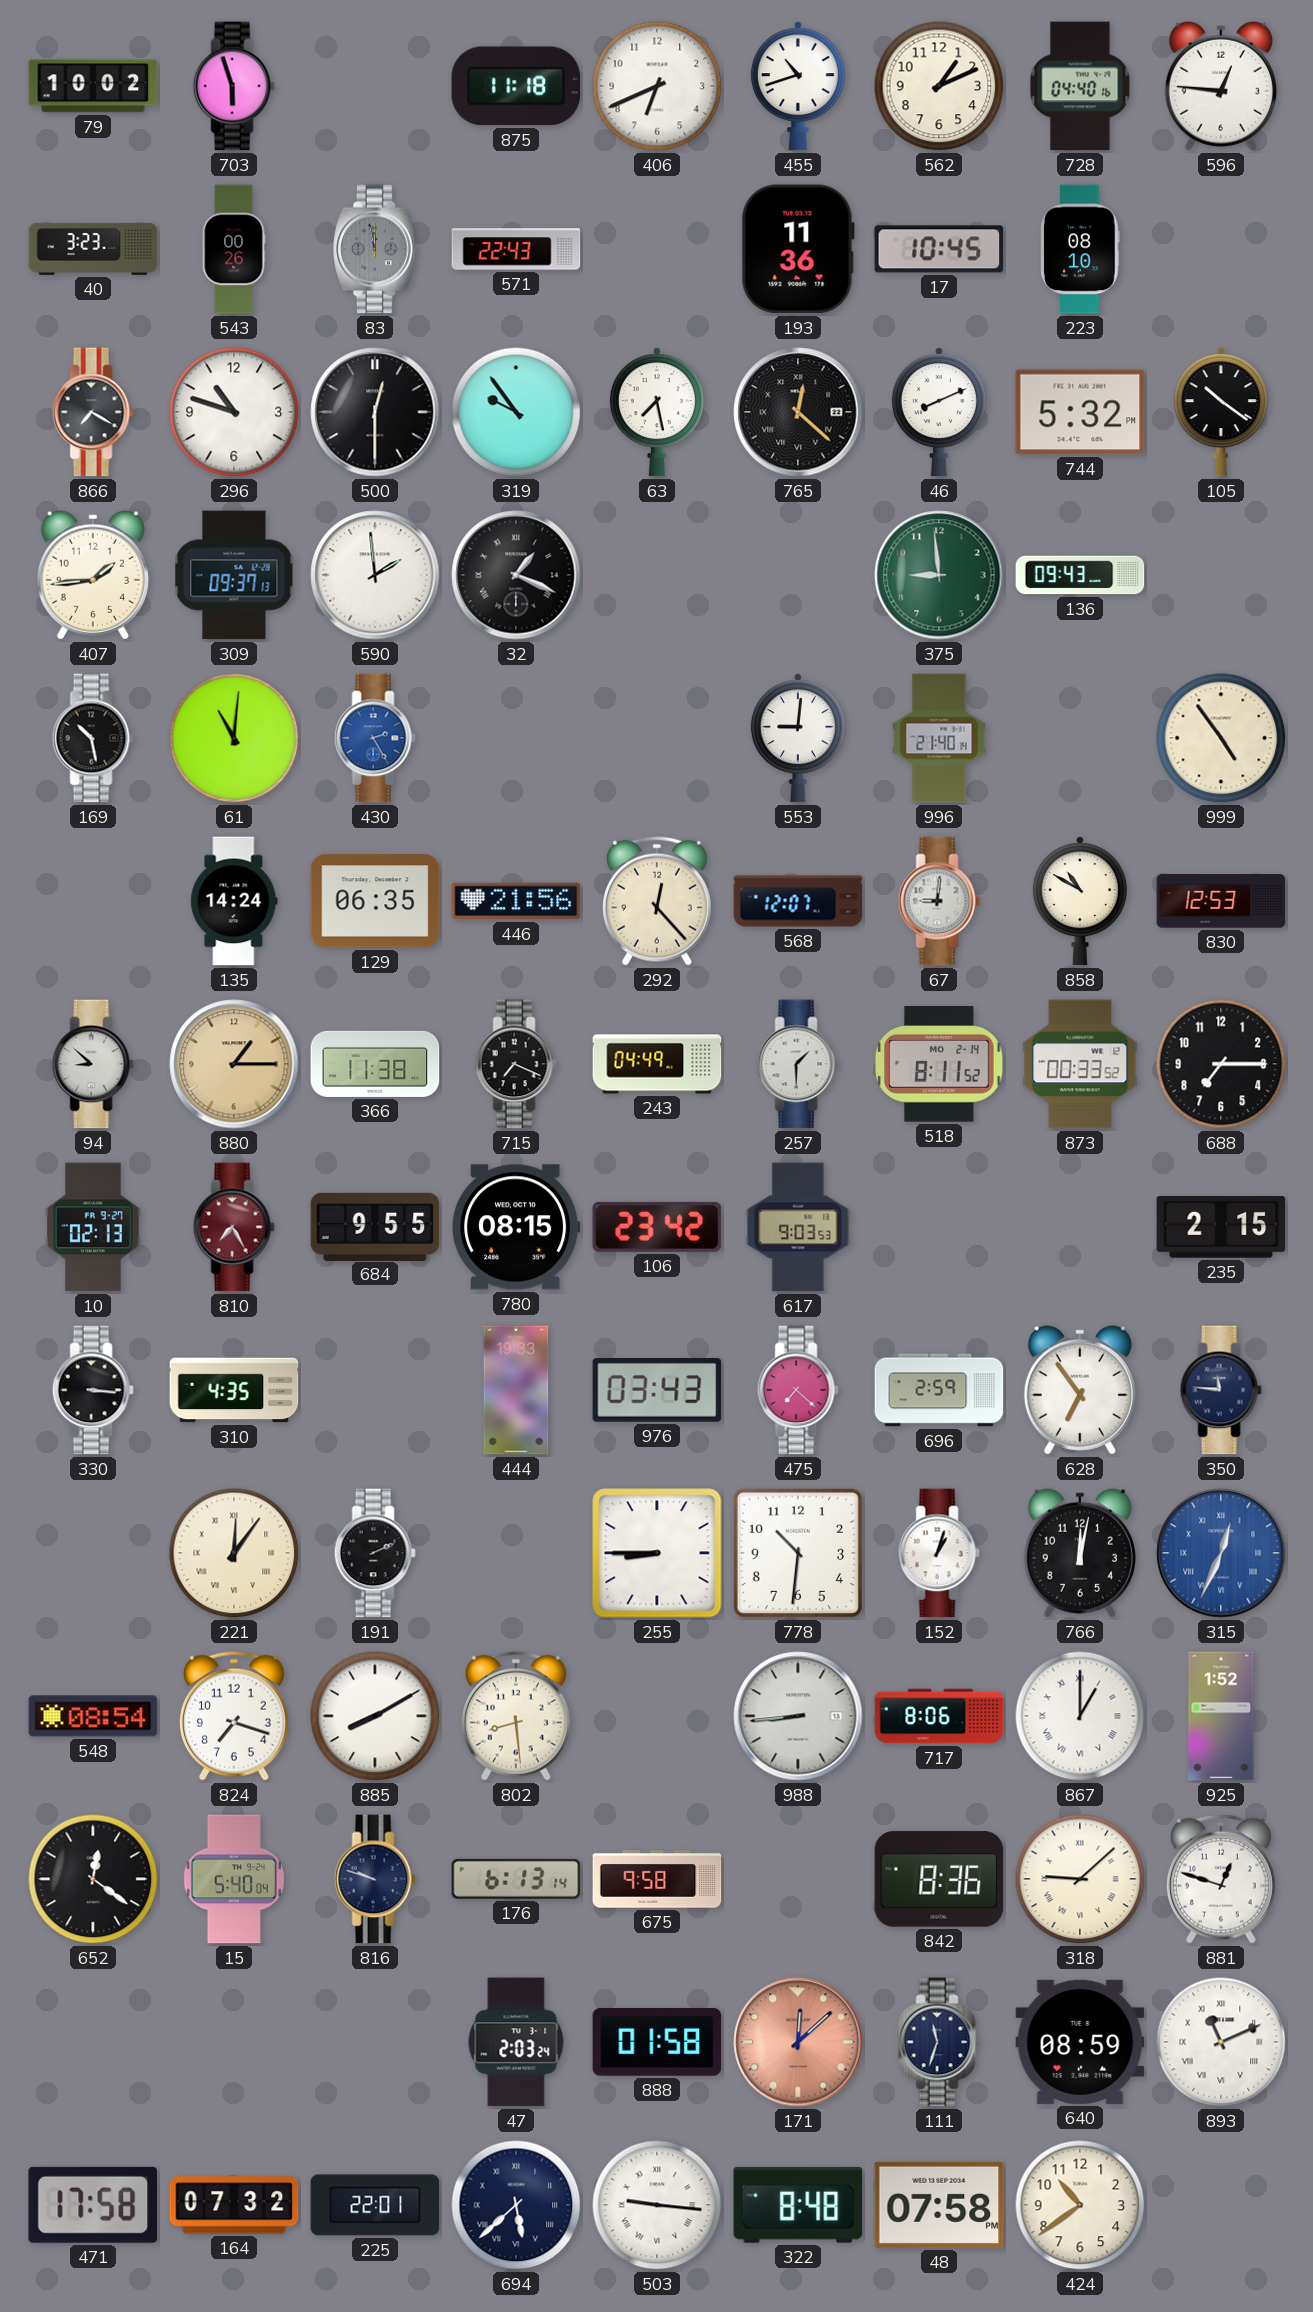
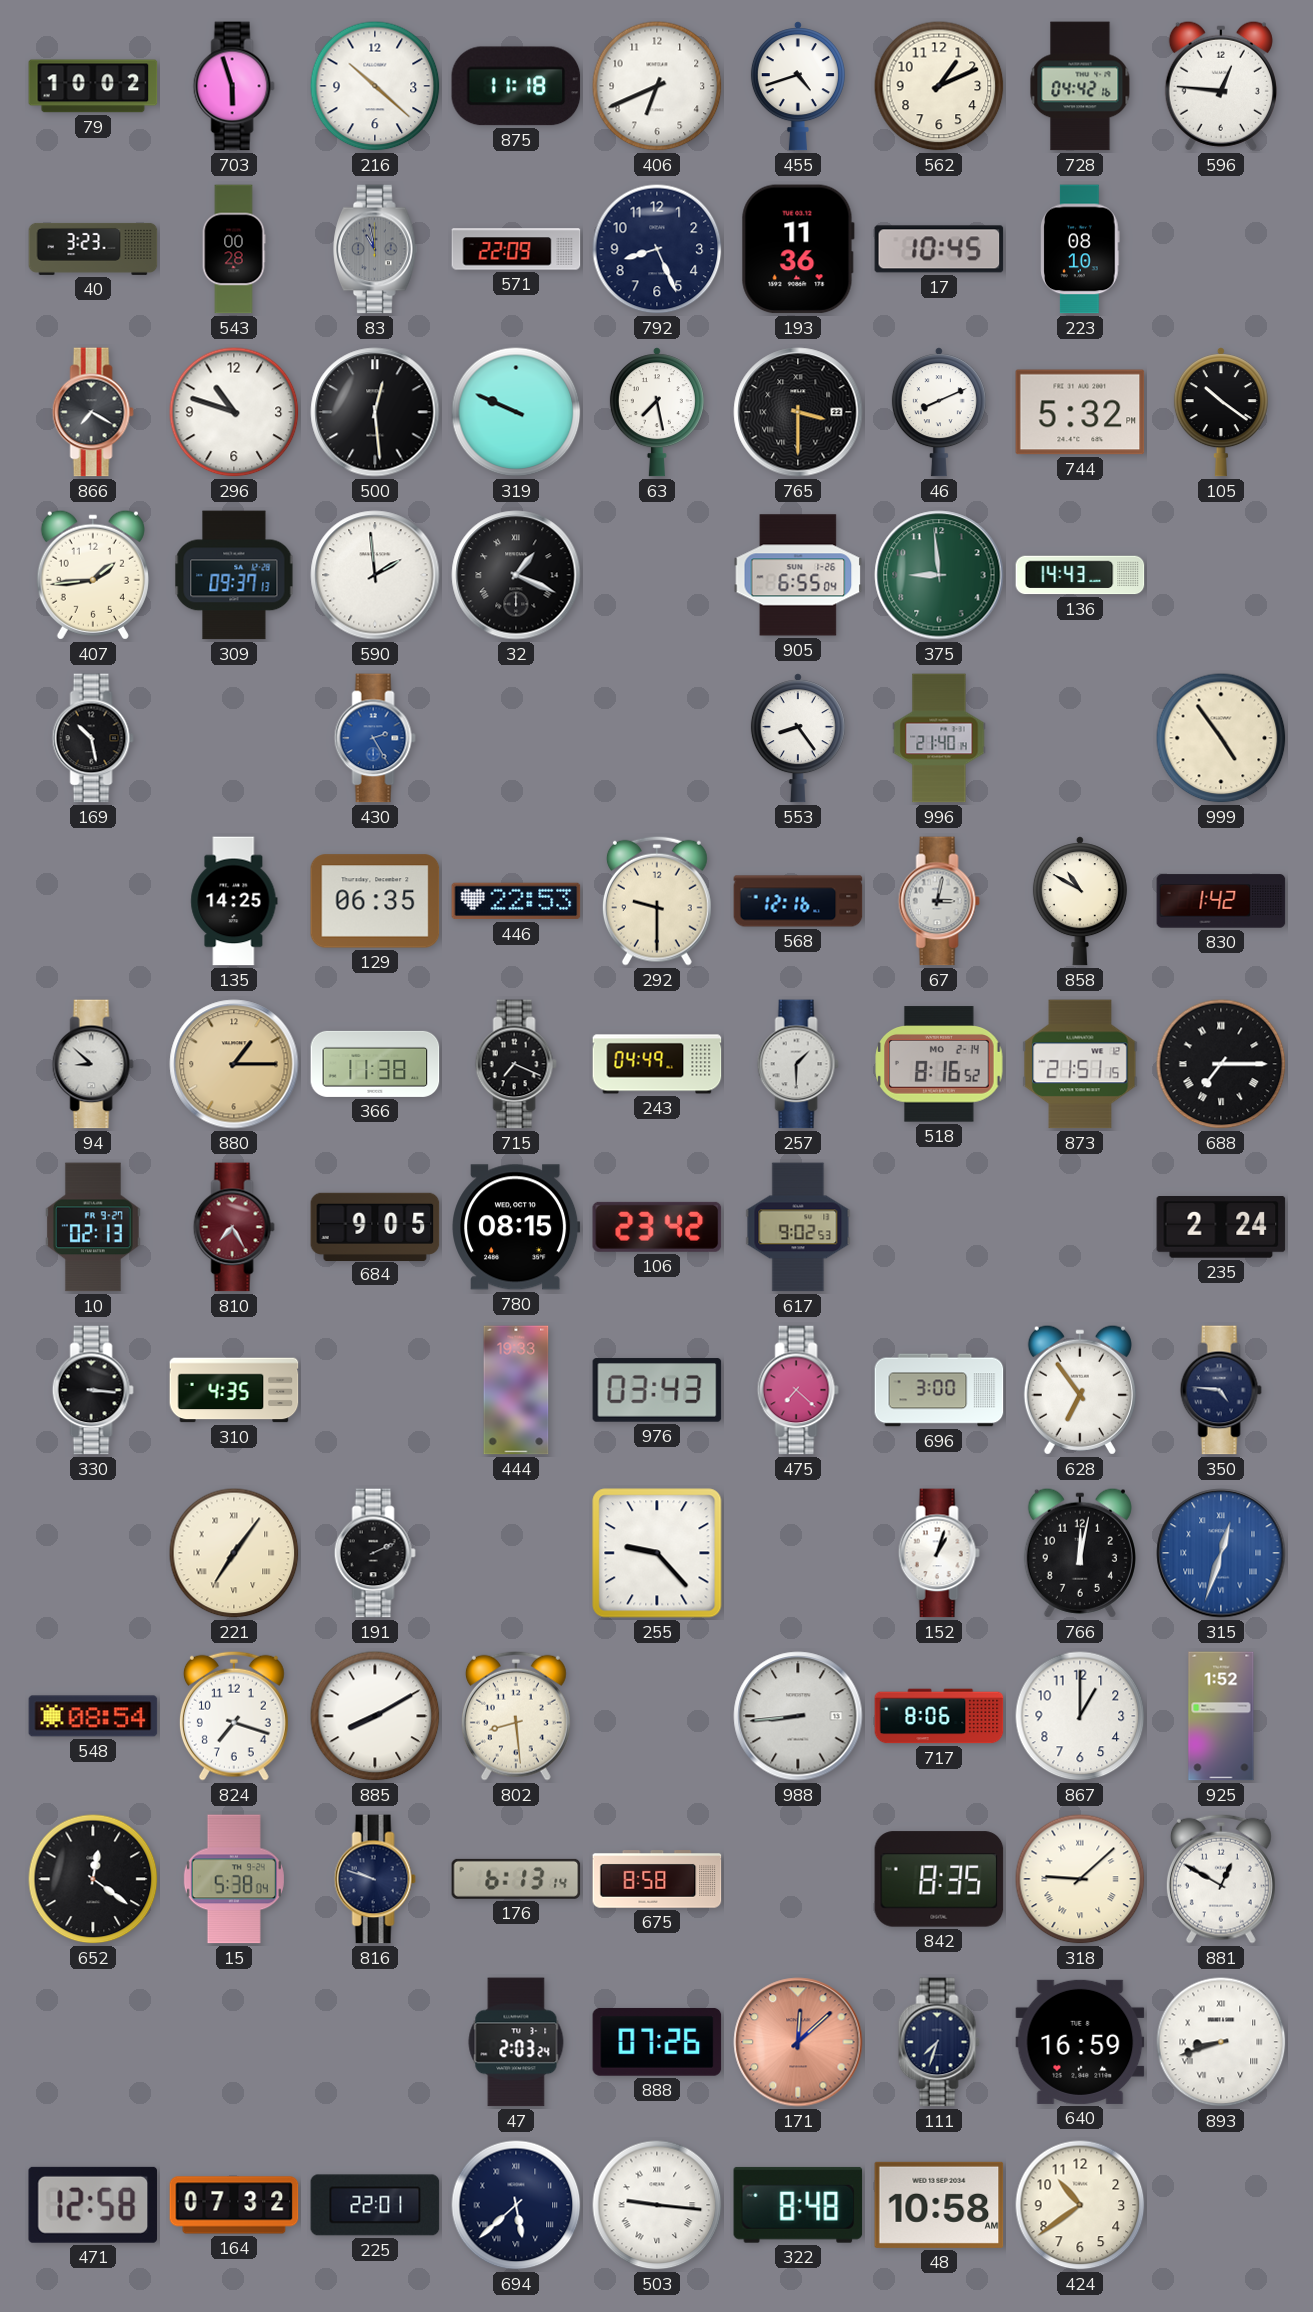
216: none -> 10:22
455: 10:42 -> 4:42
728: 04:40 -> 04:42
543: 00:26 -> 00:28
83: 11:58 -> 10:58
571: 22:43 -> 22:09
792: none -> 8:26
500: 12:30 -> 12:29
319: 9:54 -> 9:49
765: 12:22 -> 3:30
905: none -> 6:55
136: 09:43 -> 14:43
61: 11:01 -> none
553: 9:01 -> 8:24
135: 14:24 -> 14:25
446: 21:56 -> 22:53
292: 12:23 -> 9:30
568: 12:07 -> 12:16
67: 9:01 -> 3:02
830: 12:53 -> 1:42
518: 8:11 -> 8:16
873: 00:33 -> 21:51
688 numerals: Arabic -> Roman
684: 9:55 -> 9:05
617: 9:03 -> 9:02
235: 2:15 -> 2:24
696: 2:59 -> 3:00
350: 11:46 -> 4:46
221: 12:06 -> 7:06
255: 8:45 -> 9:23
778: 10:31 -> none
315: 12:34 -> 12:33
867 numerals: Roman -> Arabic
15: 5:40 -> 5:38
675: 9:58 -> 8:58
842: 8:36 -> 8:35
881: 12:48 -> 12:50
888: 01:58 -> 07:26
111: 11:33 -> 7:33
640: 08:59 -> 16:59
893: 11:11 -> 8:42
471: 17:58 -> 12:58
48: 07:58 -> 10:58
